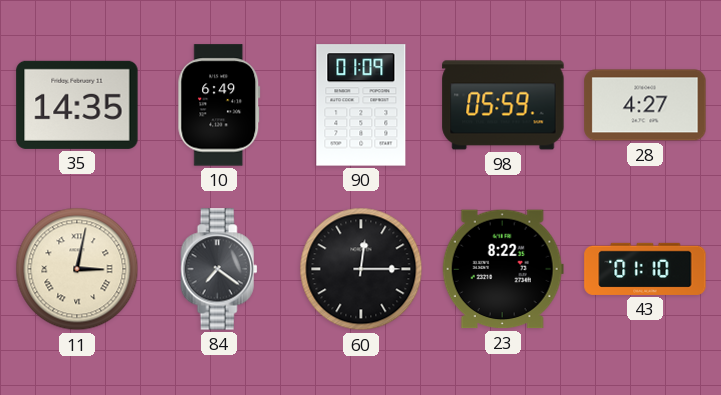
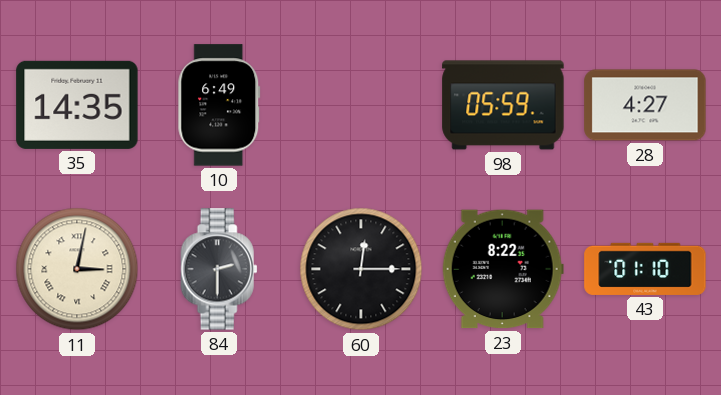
90: 01:09 -> none
84: 7:21 -> 2:30
